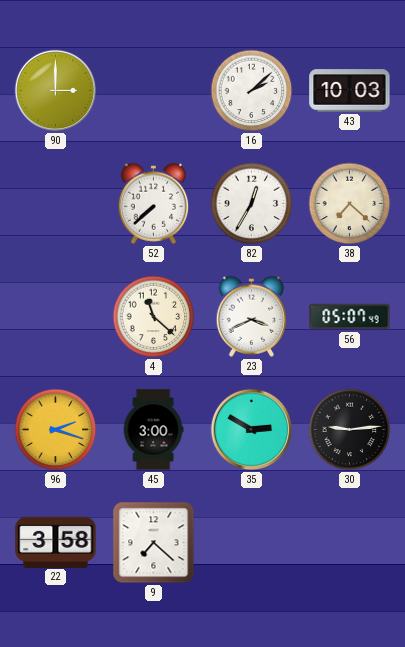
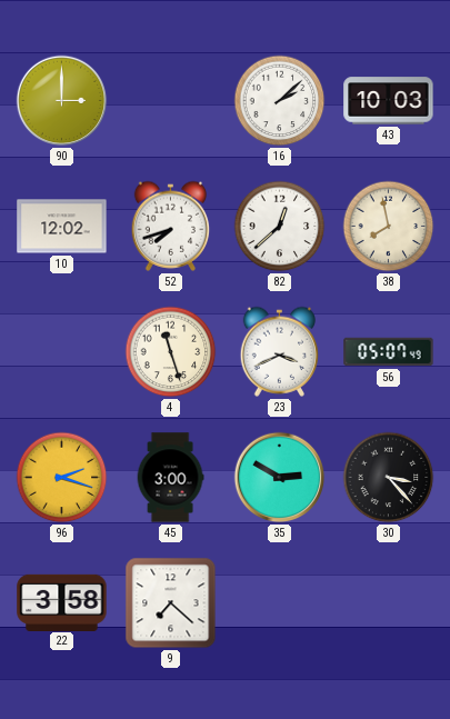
10: none -> 12:02
52: 7:38 -> 7:42
82: 12:35 -> 12:38
38: 7:22 -> 7:58
4: 11:22 -> 11:27
30: 9:14 -> 3:23
